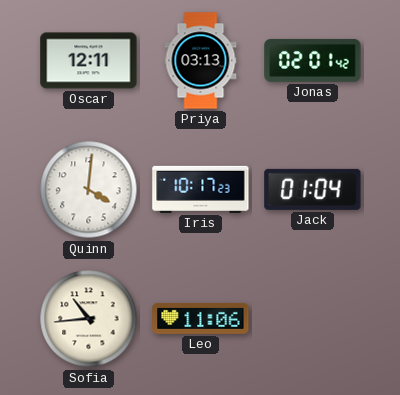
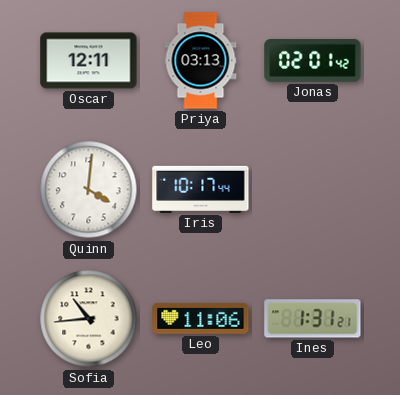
Iris: 10:17:23 -> 10:17:44
Jack: 01:04 -> none
Ines: none -> 1:31
